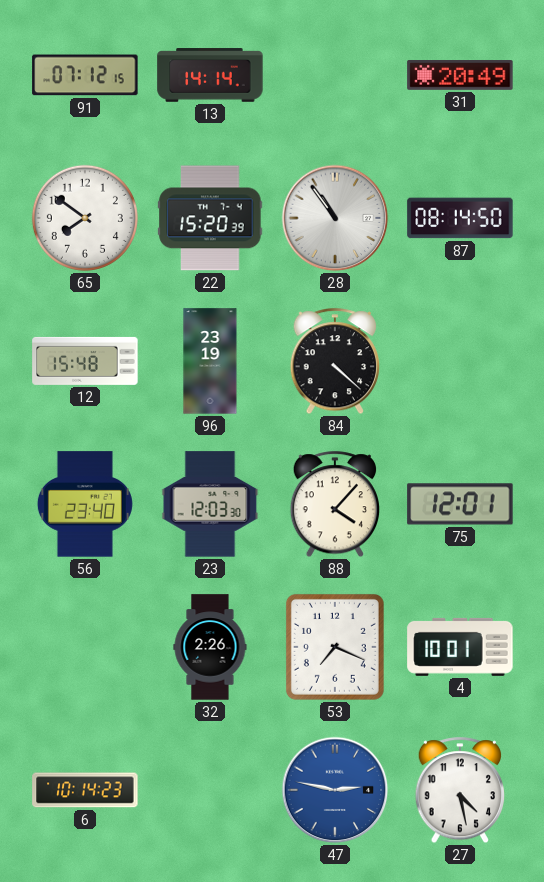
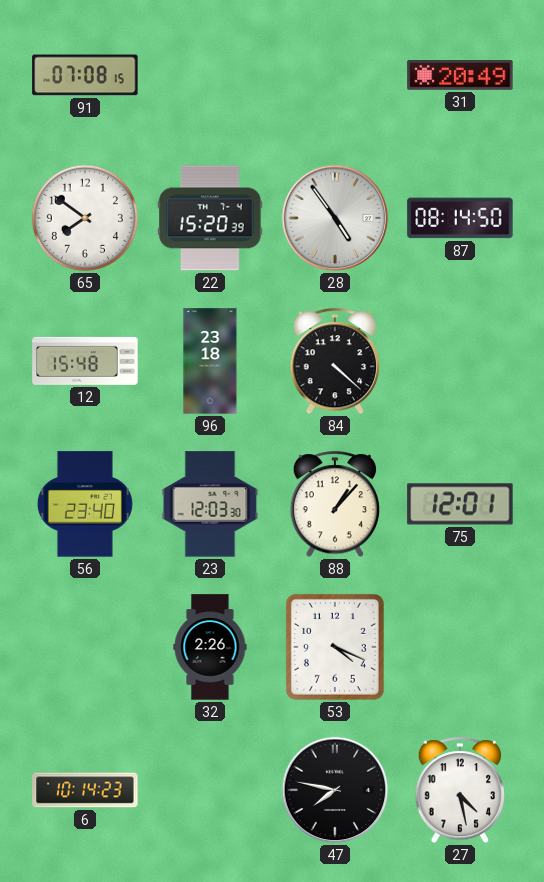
91: 07:12 -> 07:08
13: 14:14 -> none
28: 10:54 -> 4:54
96: 23:19 -> 23:18
88: 4:07 -> 1:07
53: 7:19 -> 4:19
4: 10:01 -> none
47: 2:47 -> 7:47
47 dial: blue -> black
